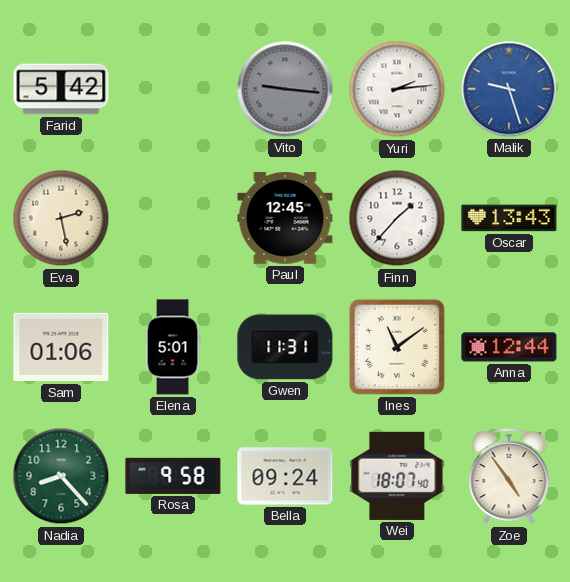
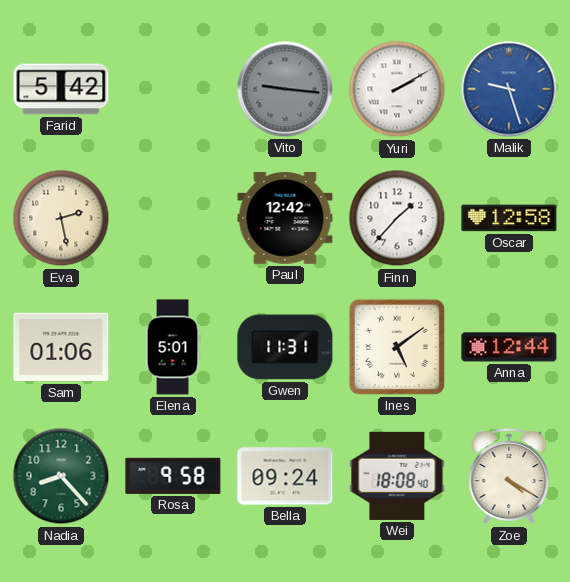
Yuri: 2:14 -> 2:10
Paul: 12:45 -> 12:42
Oscar: 13:43 -> 12:58
Ines: 11:09 -> 5:09
Wei: 18:07 -> 18:08
Zoe: 4:54 -> 4:20
